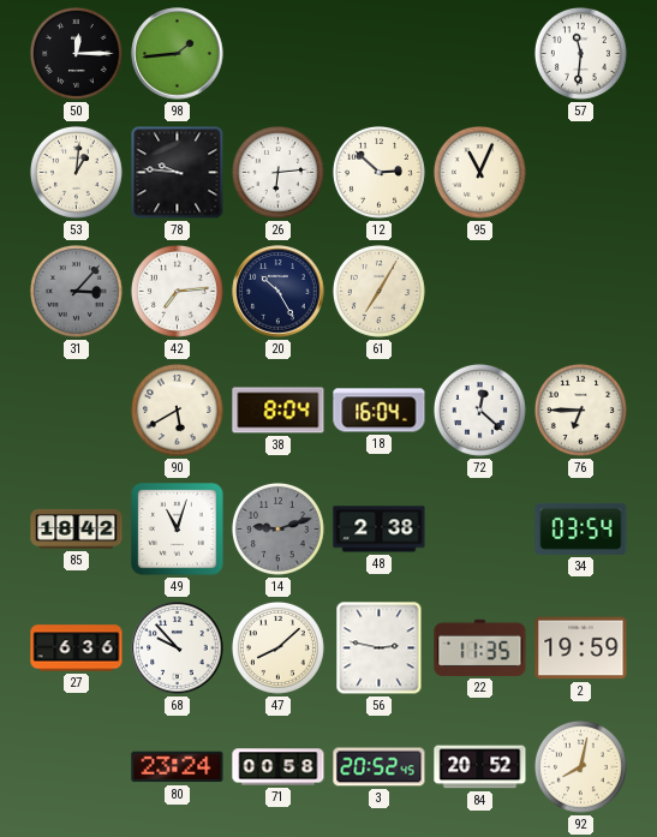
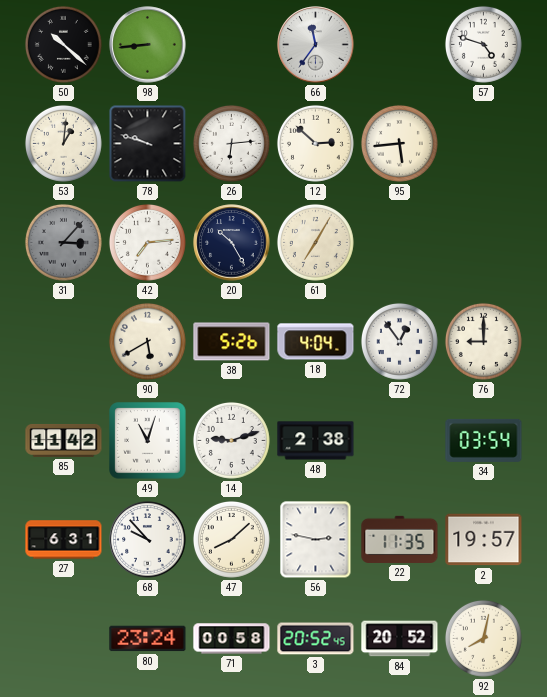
50: 12:15 -> 10:22
98: 1:44 -> 8:44
66: none -> 11:36
57: 11:31 -> 4:48
78: 9:46 -> 9:48
95: 11:04 -> 5:44
38: 8:04 -> 5:26
18: 16:04 -> 4:04
72: 12:22 -> 12:54
76: 6:45 -> 9:00
85: 18:42 -> 11:42
14 dial: grey -> white
27: 6:36 -> 6:31
2: 19:59 -> 19:57
